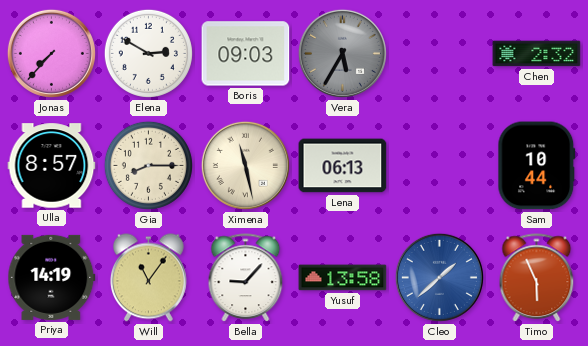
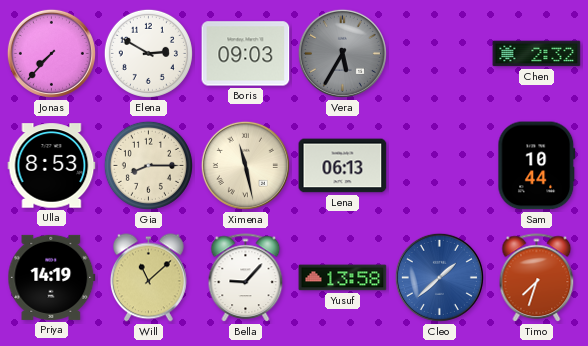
Ulla: 8:57 -> 8:53
Will: 11:06 -> 11:08
Timo: 5:56 -> 7:33
